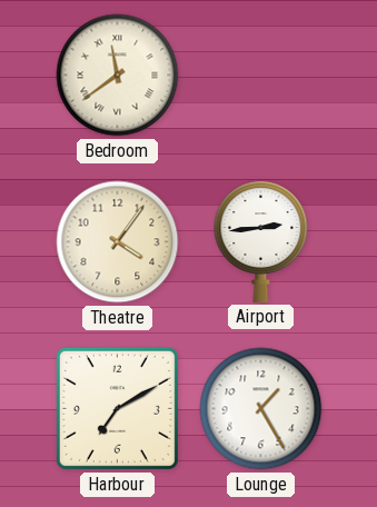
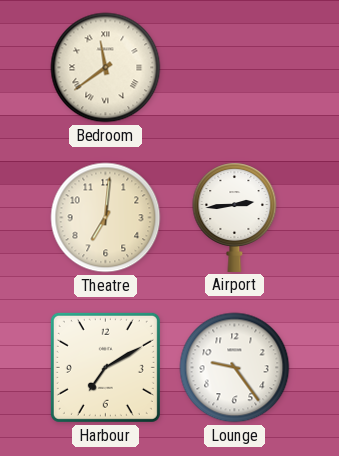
Theatre: 4:06 -> 7:01
Lounge: 1:25 -> 9:24
